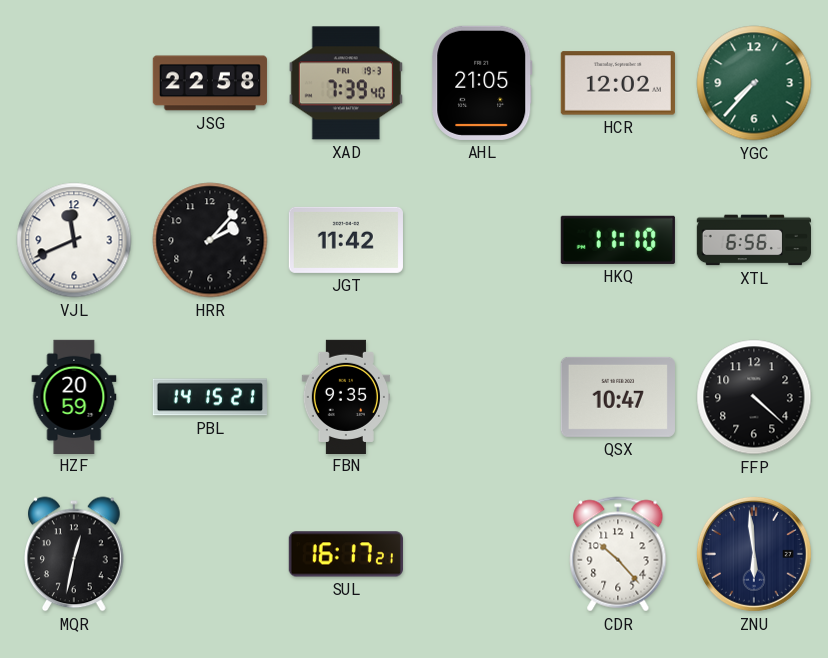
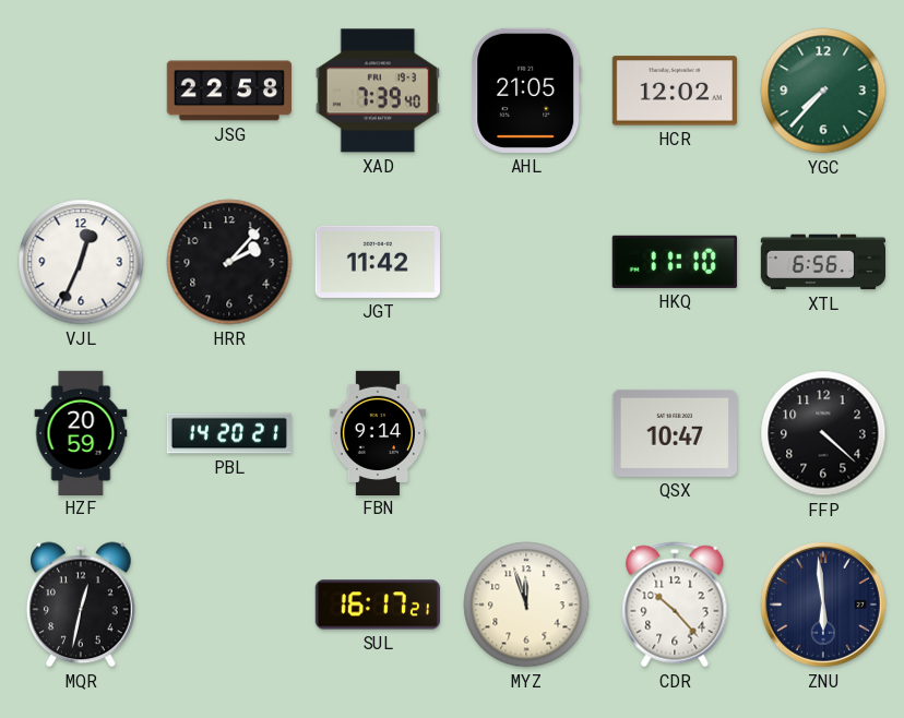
VJL: 11:41 -> 12:34
PBL: 14:15 -> 14:20
FBN: 9:35 -> 9:14
MYZ: none -> 11:57
